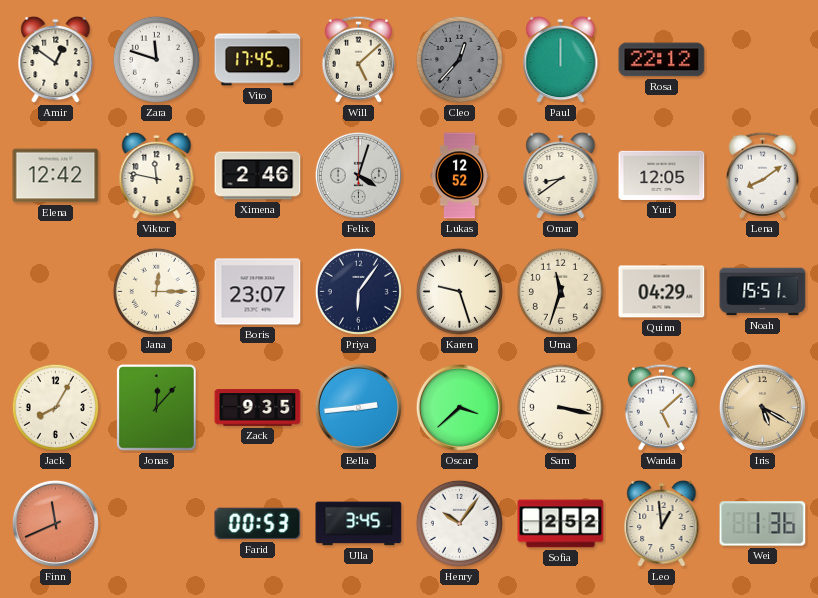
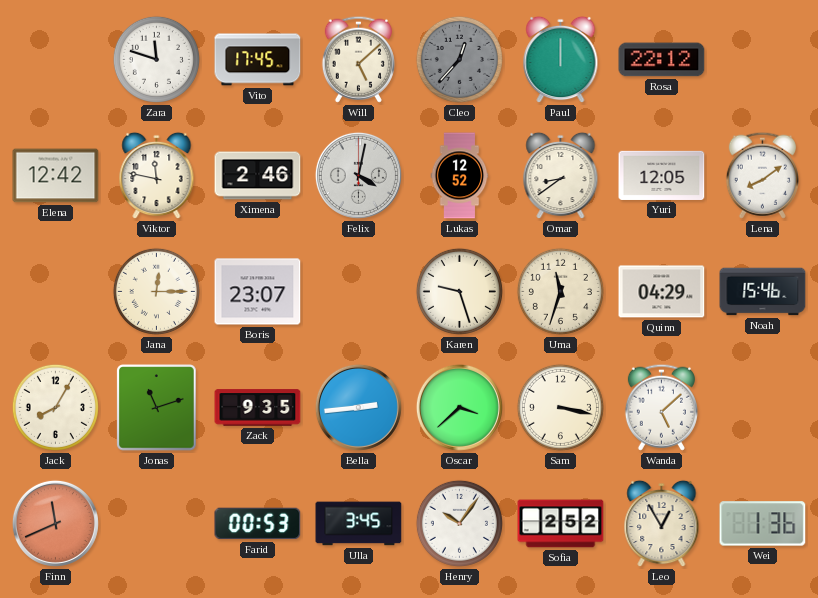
Amir: 12:51 -> none
Felix: 4:03 -> 4:02
Priya: 6:06 -> none
Noah: 15:51 -> 15:46
Jonas: 12:07 -> 11:12
Iris: 5:20 -> none
Leo: 12:59 -> 12:55
